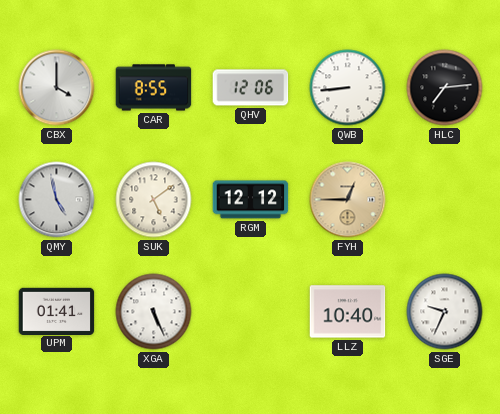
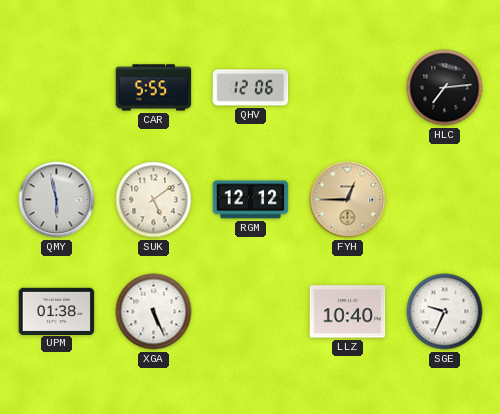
CBX: 4:00 -> none
CAR: 8:55 -> 5:55
QWB: 8:44 -> none
QMY: 4:58 -> 5:58
UPM: 01:41 -> 01:38
